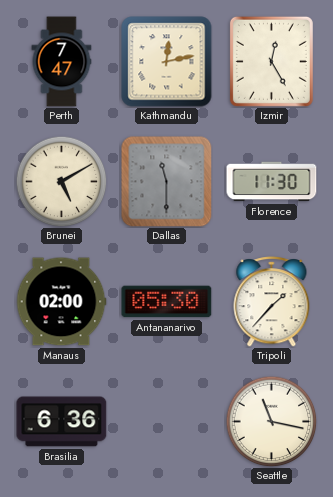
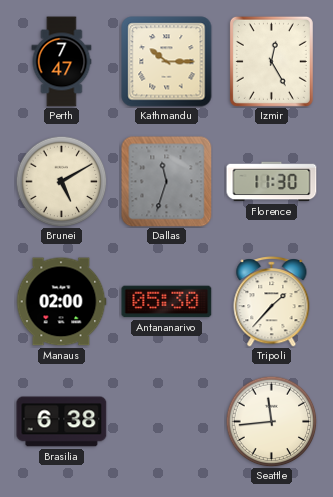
Kathmandu: 12:13 -> 10:15
Dallas: 11:30 -> 11:33
Brasilia: 6:36 -> 6:38
Seattle: 11:17 -> 11:44
